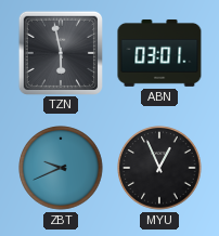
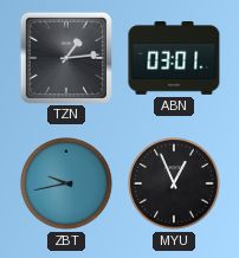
TZN: 5:58 -> 1:14
ZBT: 9:41 -> 9:43
